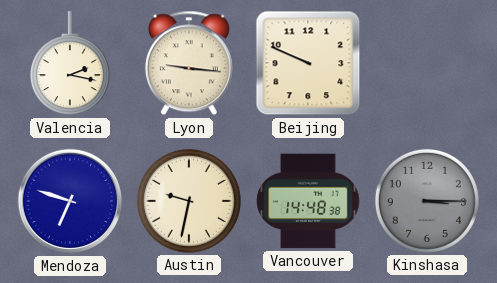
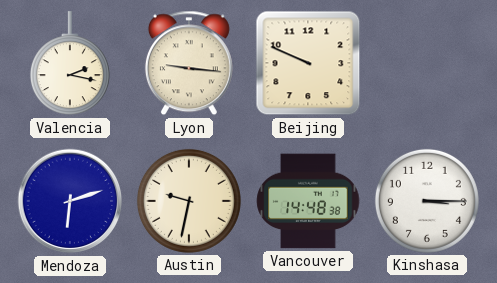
Mendoza: 6:48 -> 6:12
Kinshasa dial: grey -> white
